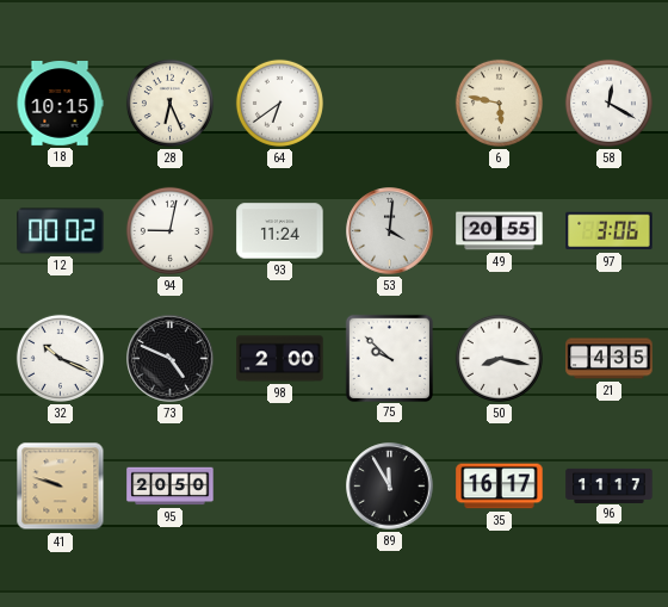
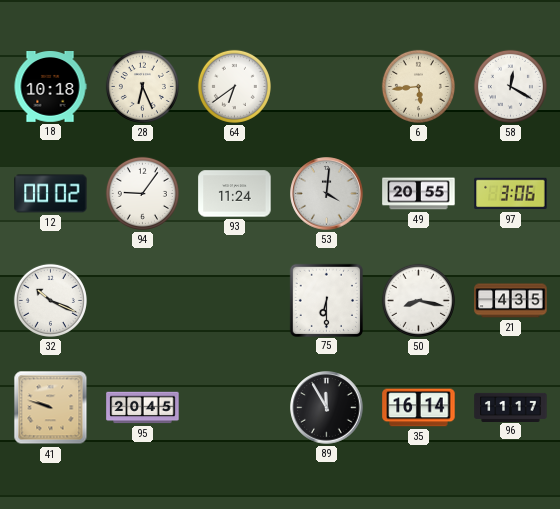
18: 10:15 -> 10:18
6: 5:47 -> 5:44
94: 9:02 -> 9:06
73: 4:49 -> none
98: 2:00 -> none
75: 9:52 -> 6:30
95: 20:50 -> 20:45
35: 16:17 -> 16:14
